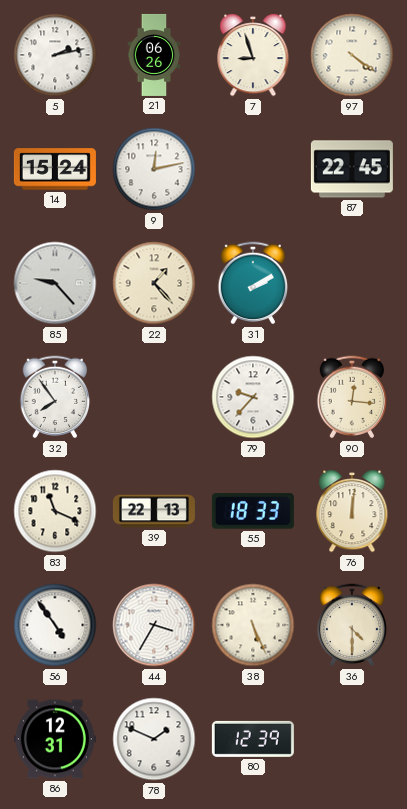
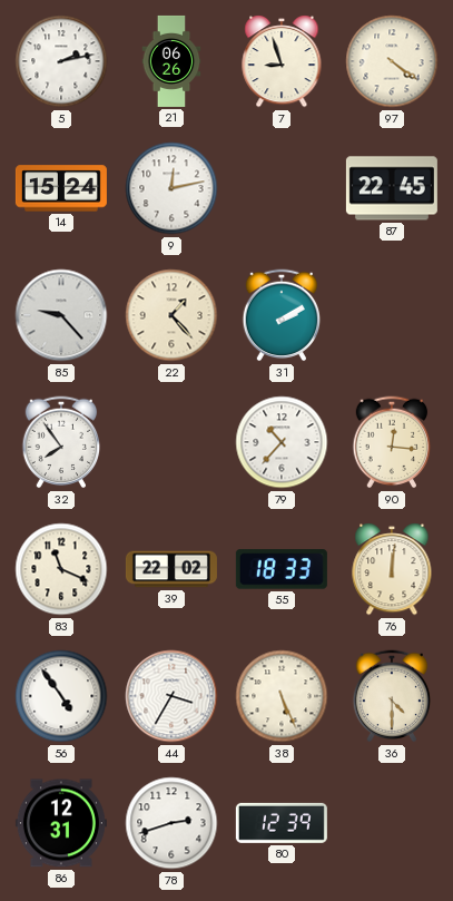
79: 9:37 -> 10:37
39: 22:13 -> 22:02
78: 1:49 -> 2:42
